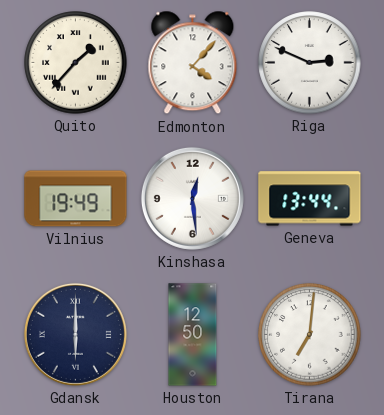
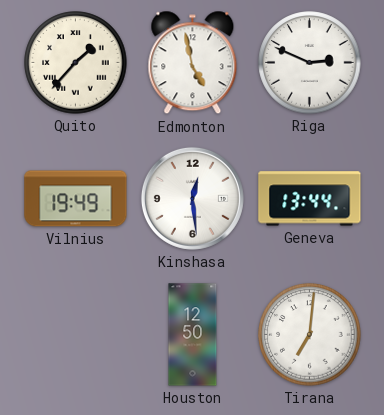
Edmonton: 4:07 -> 4:58
Gdansk: 6:00 -> none
